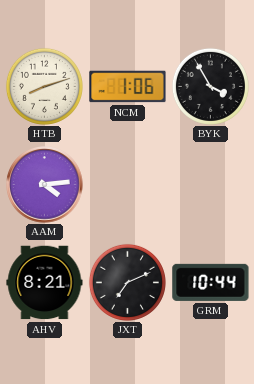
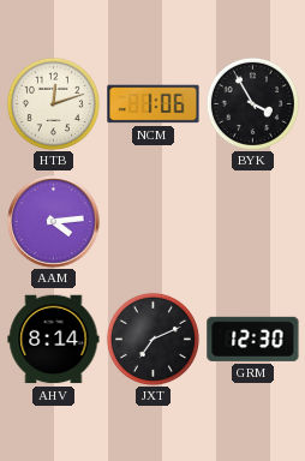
HTB: 8:12 -> 12:12
AHV: 8:21 -> 8:14
GRM: 10:44 -> 12:30
